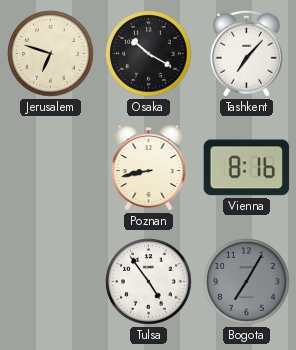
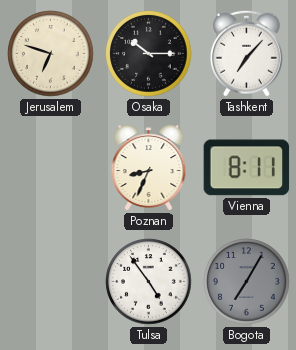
Osaka: 10:20 -> 10:15
Poznan: 8:43 -> 8:34
Vienna: 8:16 -> 8:11
